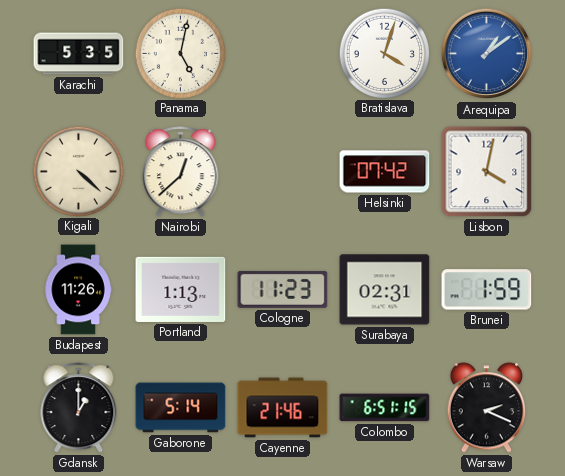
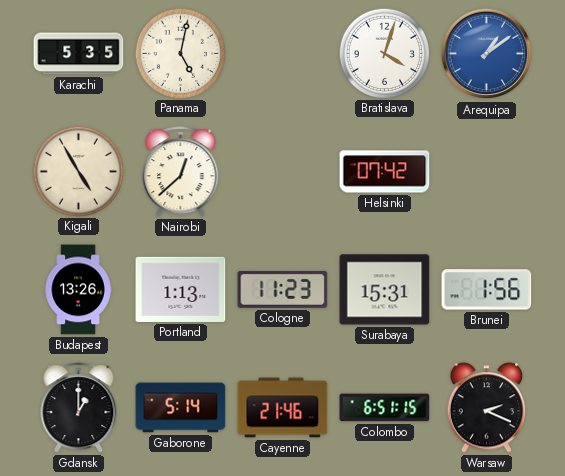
Kigali: 4:22 -> 4:55
Lisbon: 4:02 -> none
Budapest: 11:26 -> 13:26
Surabaya: 02:31 -> 15:31
Brunei: 1:59 -> 1:56
